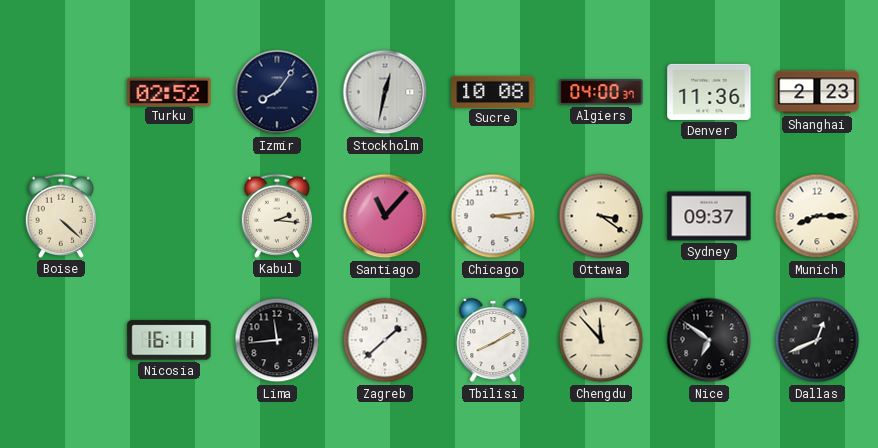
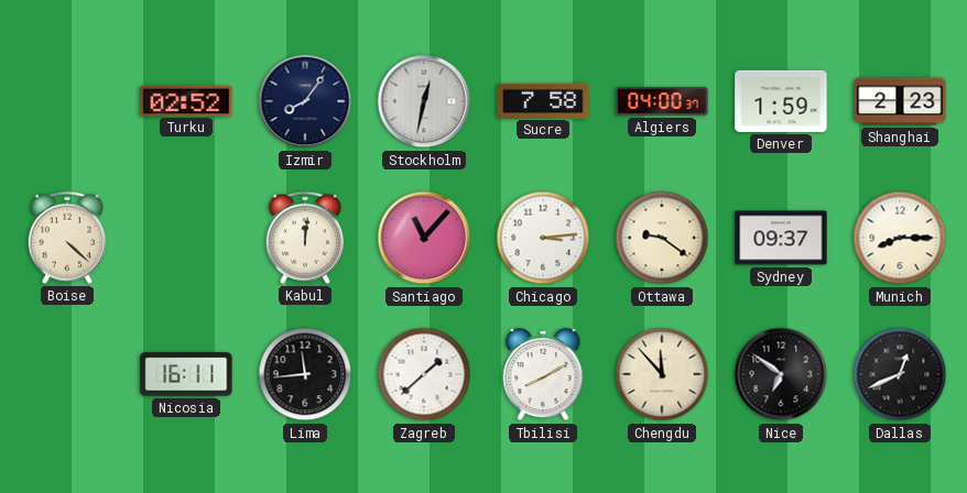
Sucre: 10:08 -> 7:58
Denver: 11:36 -> 1:59
Kabul: 2:16 -> 12:01
Ottawa: 3:21 -> 9:21
